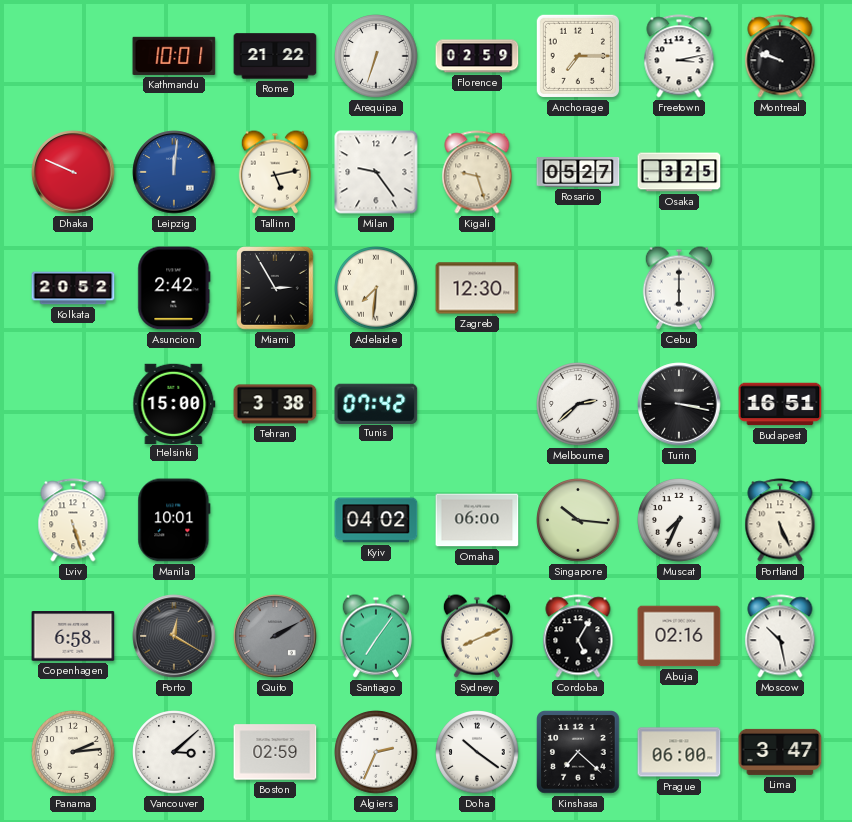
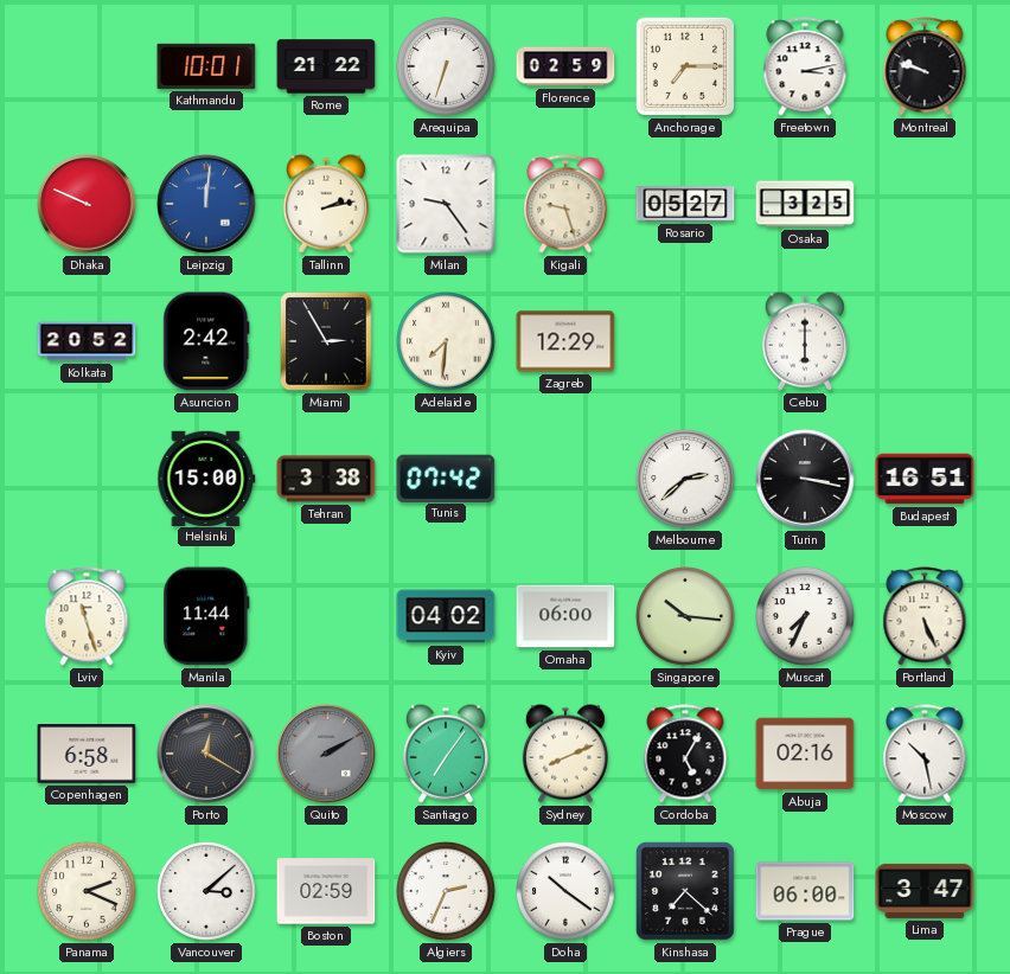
Tallinn: 5:13 -> 2:13
Zagreb: 12:30 -> 12:29
Lviv: 5:27 -> 11:27
Manila: 10:01 -> 11:44
Panama: 2:14 -> 2:19
